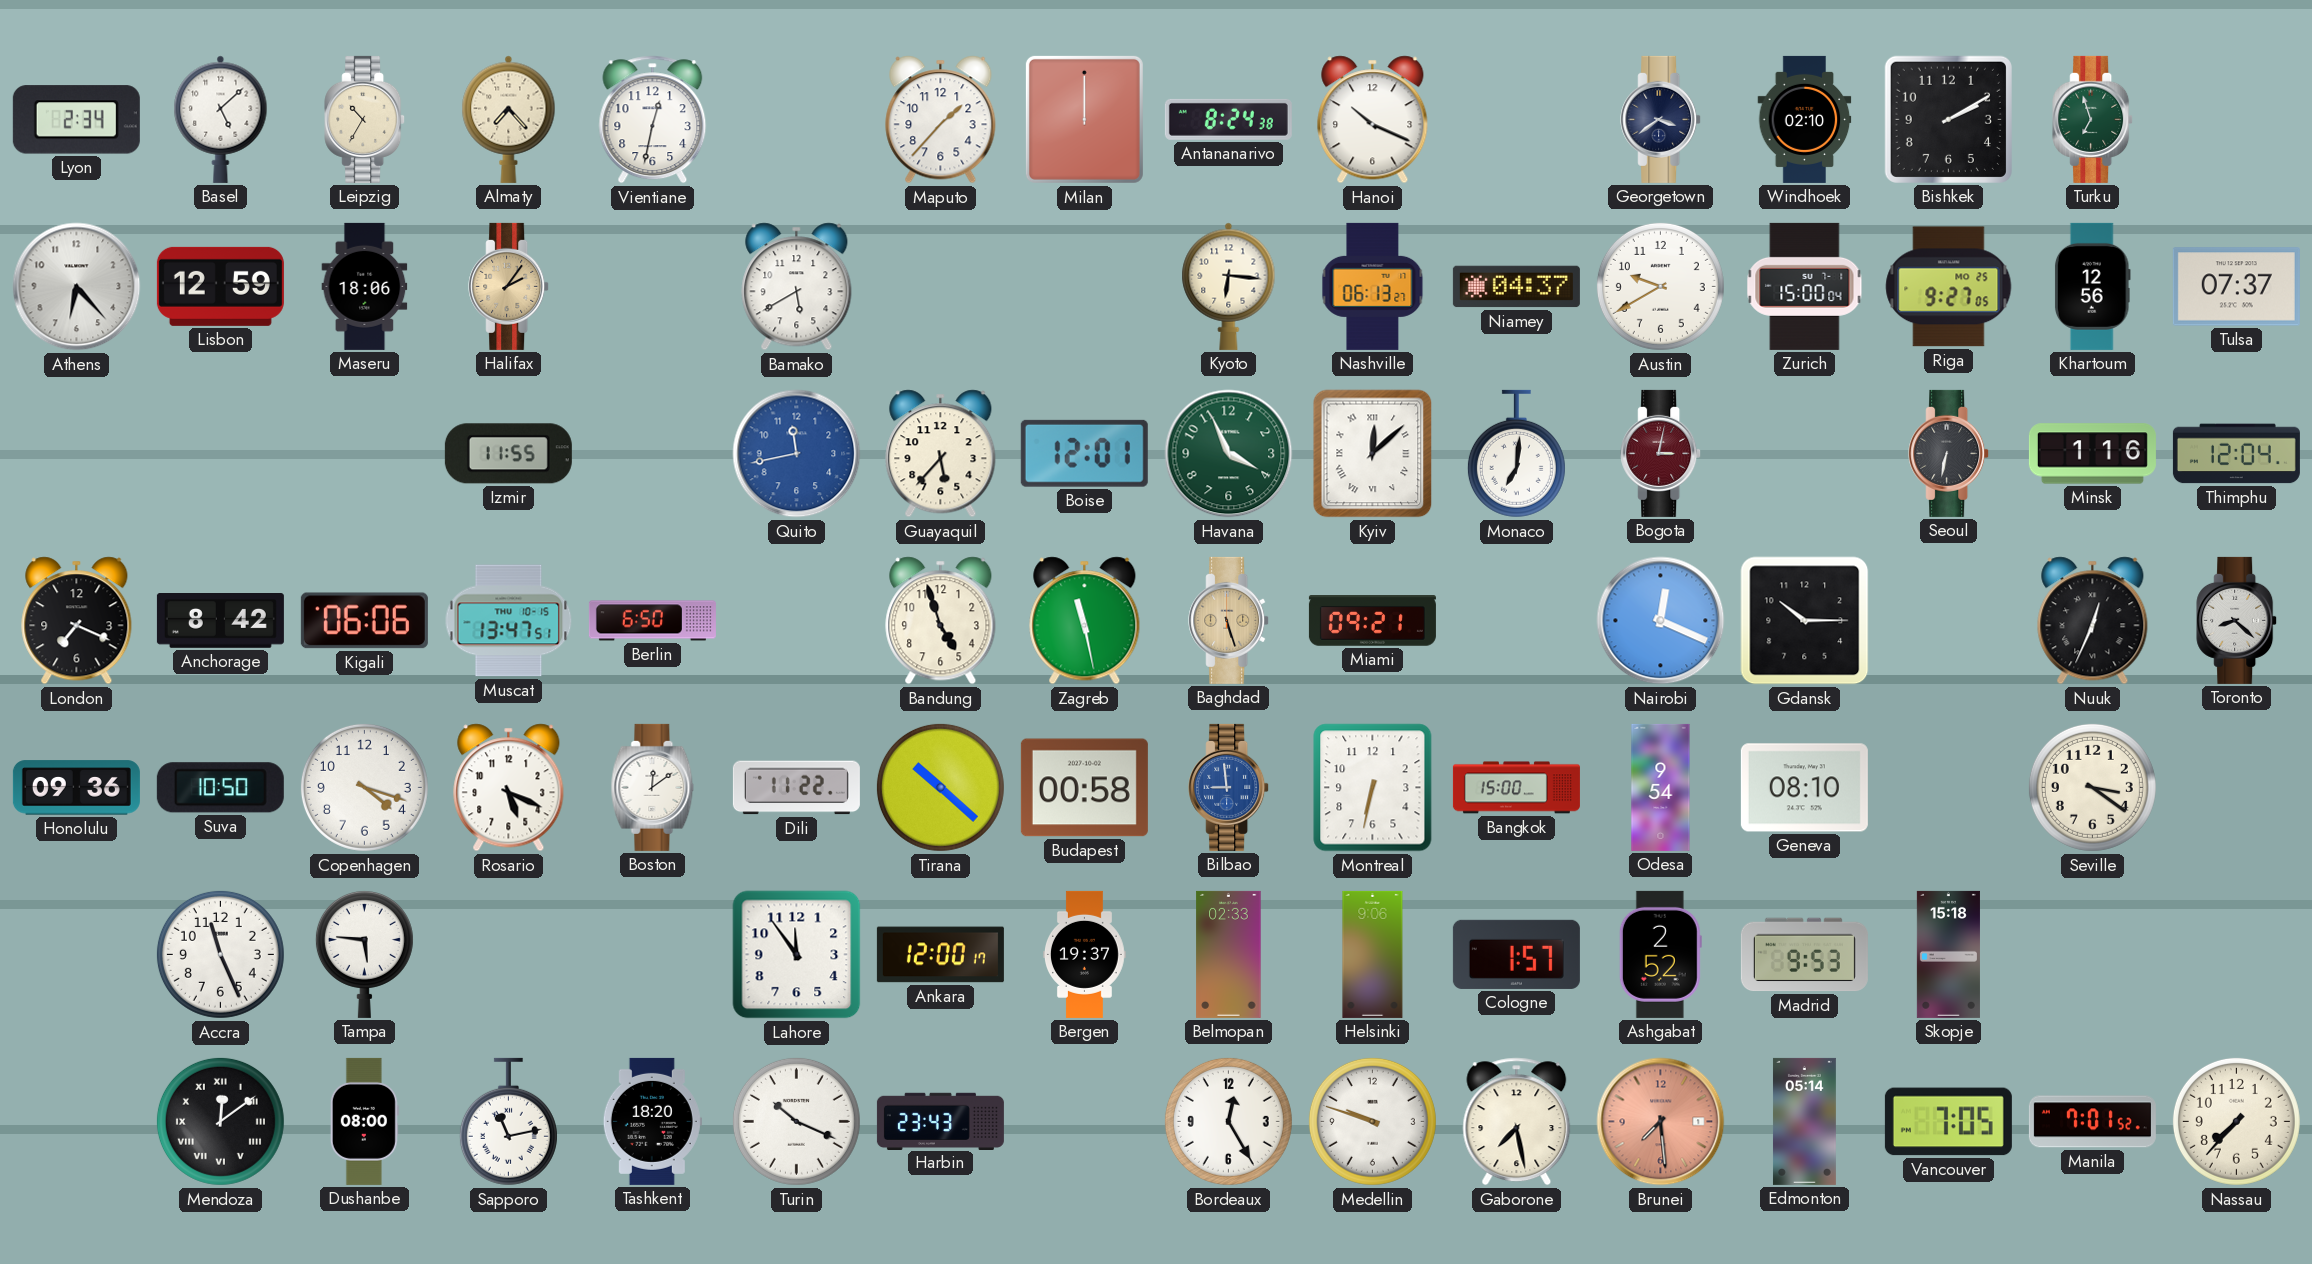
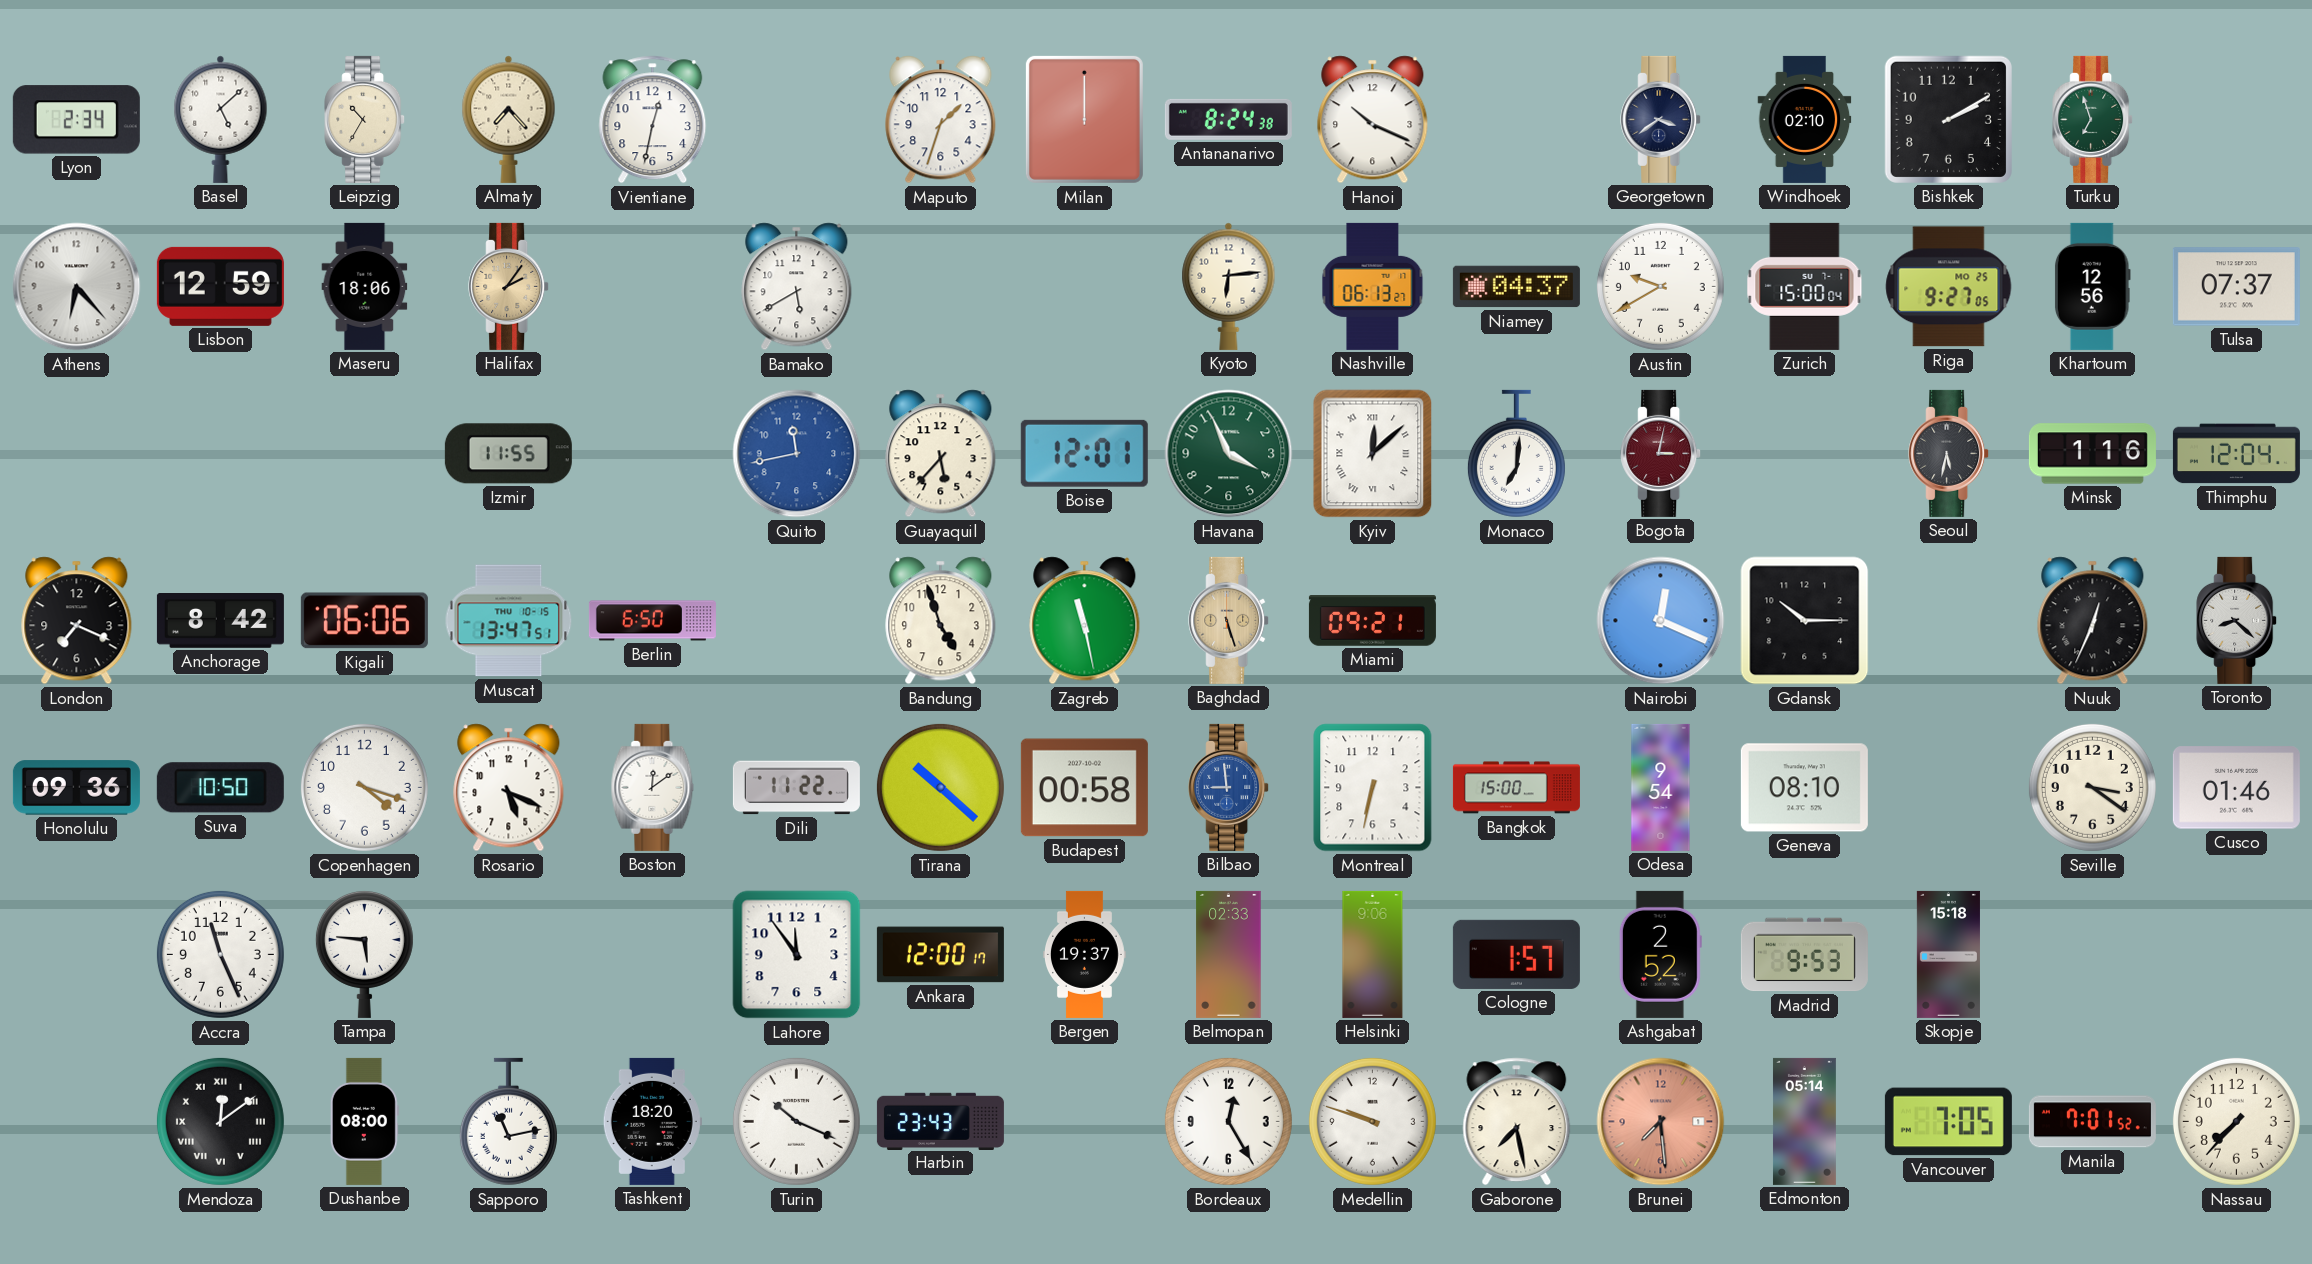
Maputo: 1:37 -> 1:33
Kyoto: 6:16 -> 6:14
Seoul: 6:32 -> 5:32
Cusco: none -> 01:46
